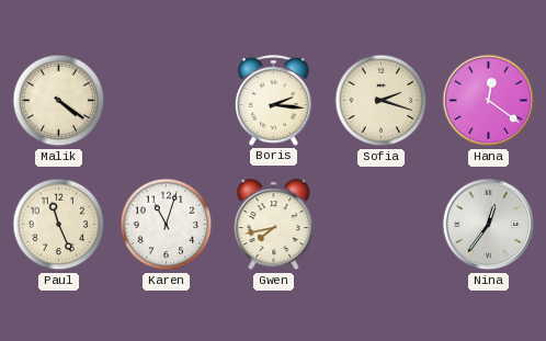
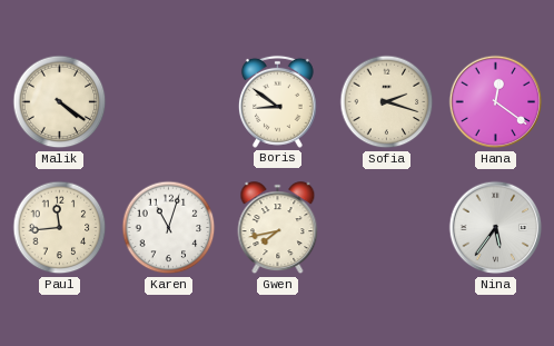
Boris: 2:16 -> 8:51
Paul: 11:26 -> 11:44
Nina: 12:36 -> 5:36
